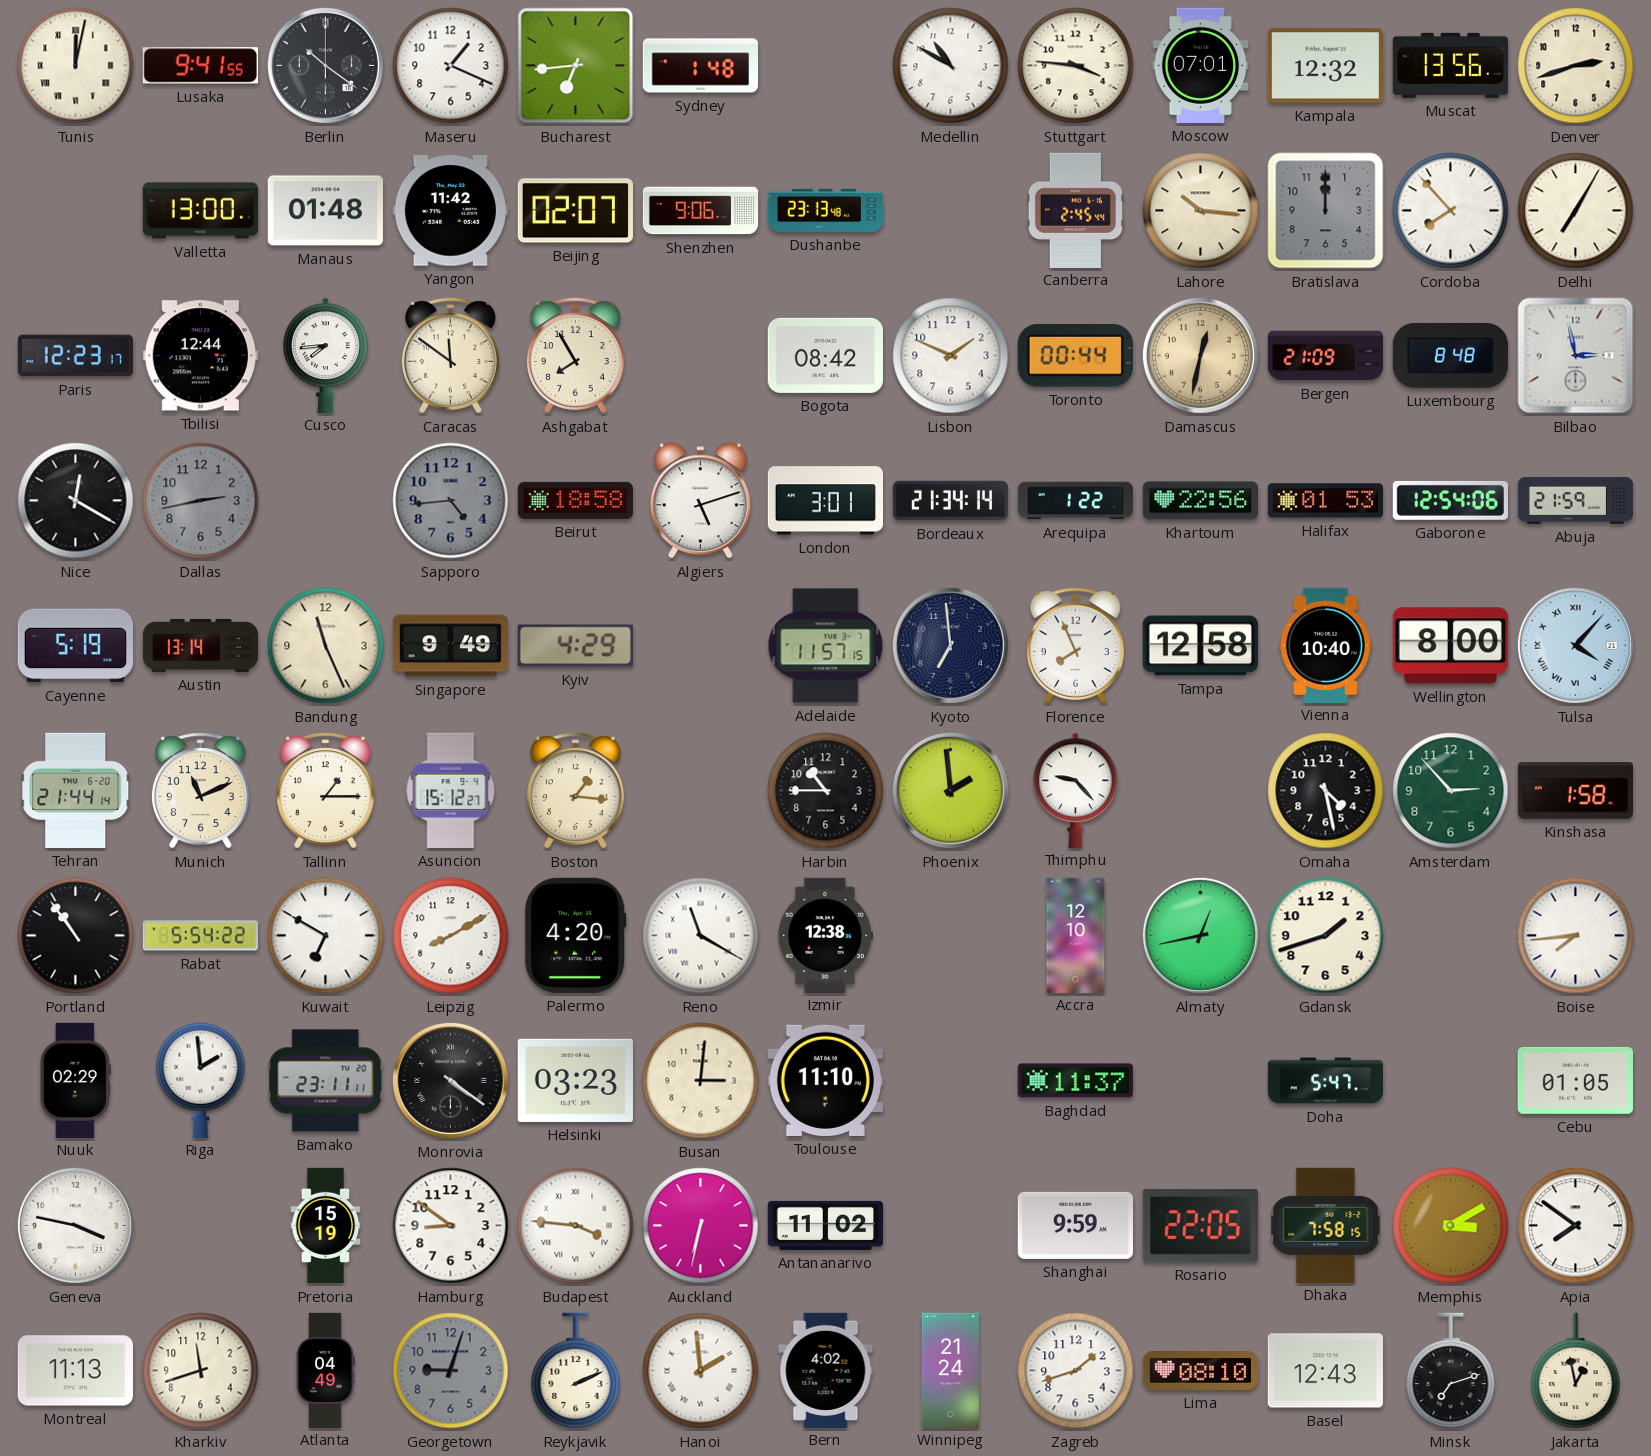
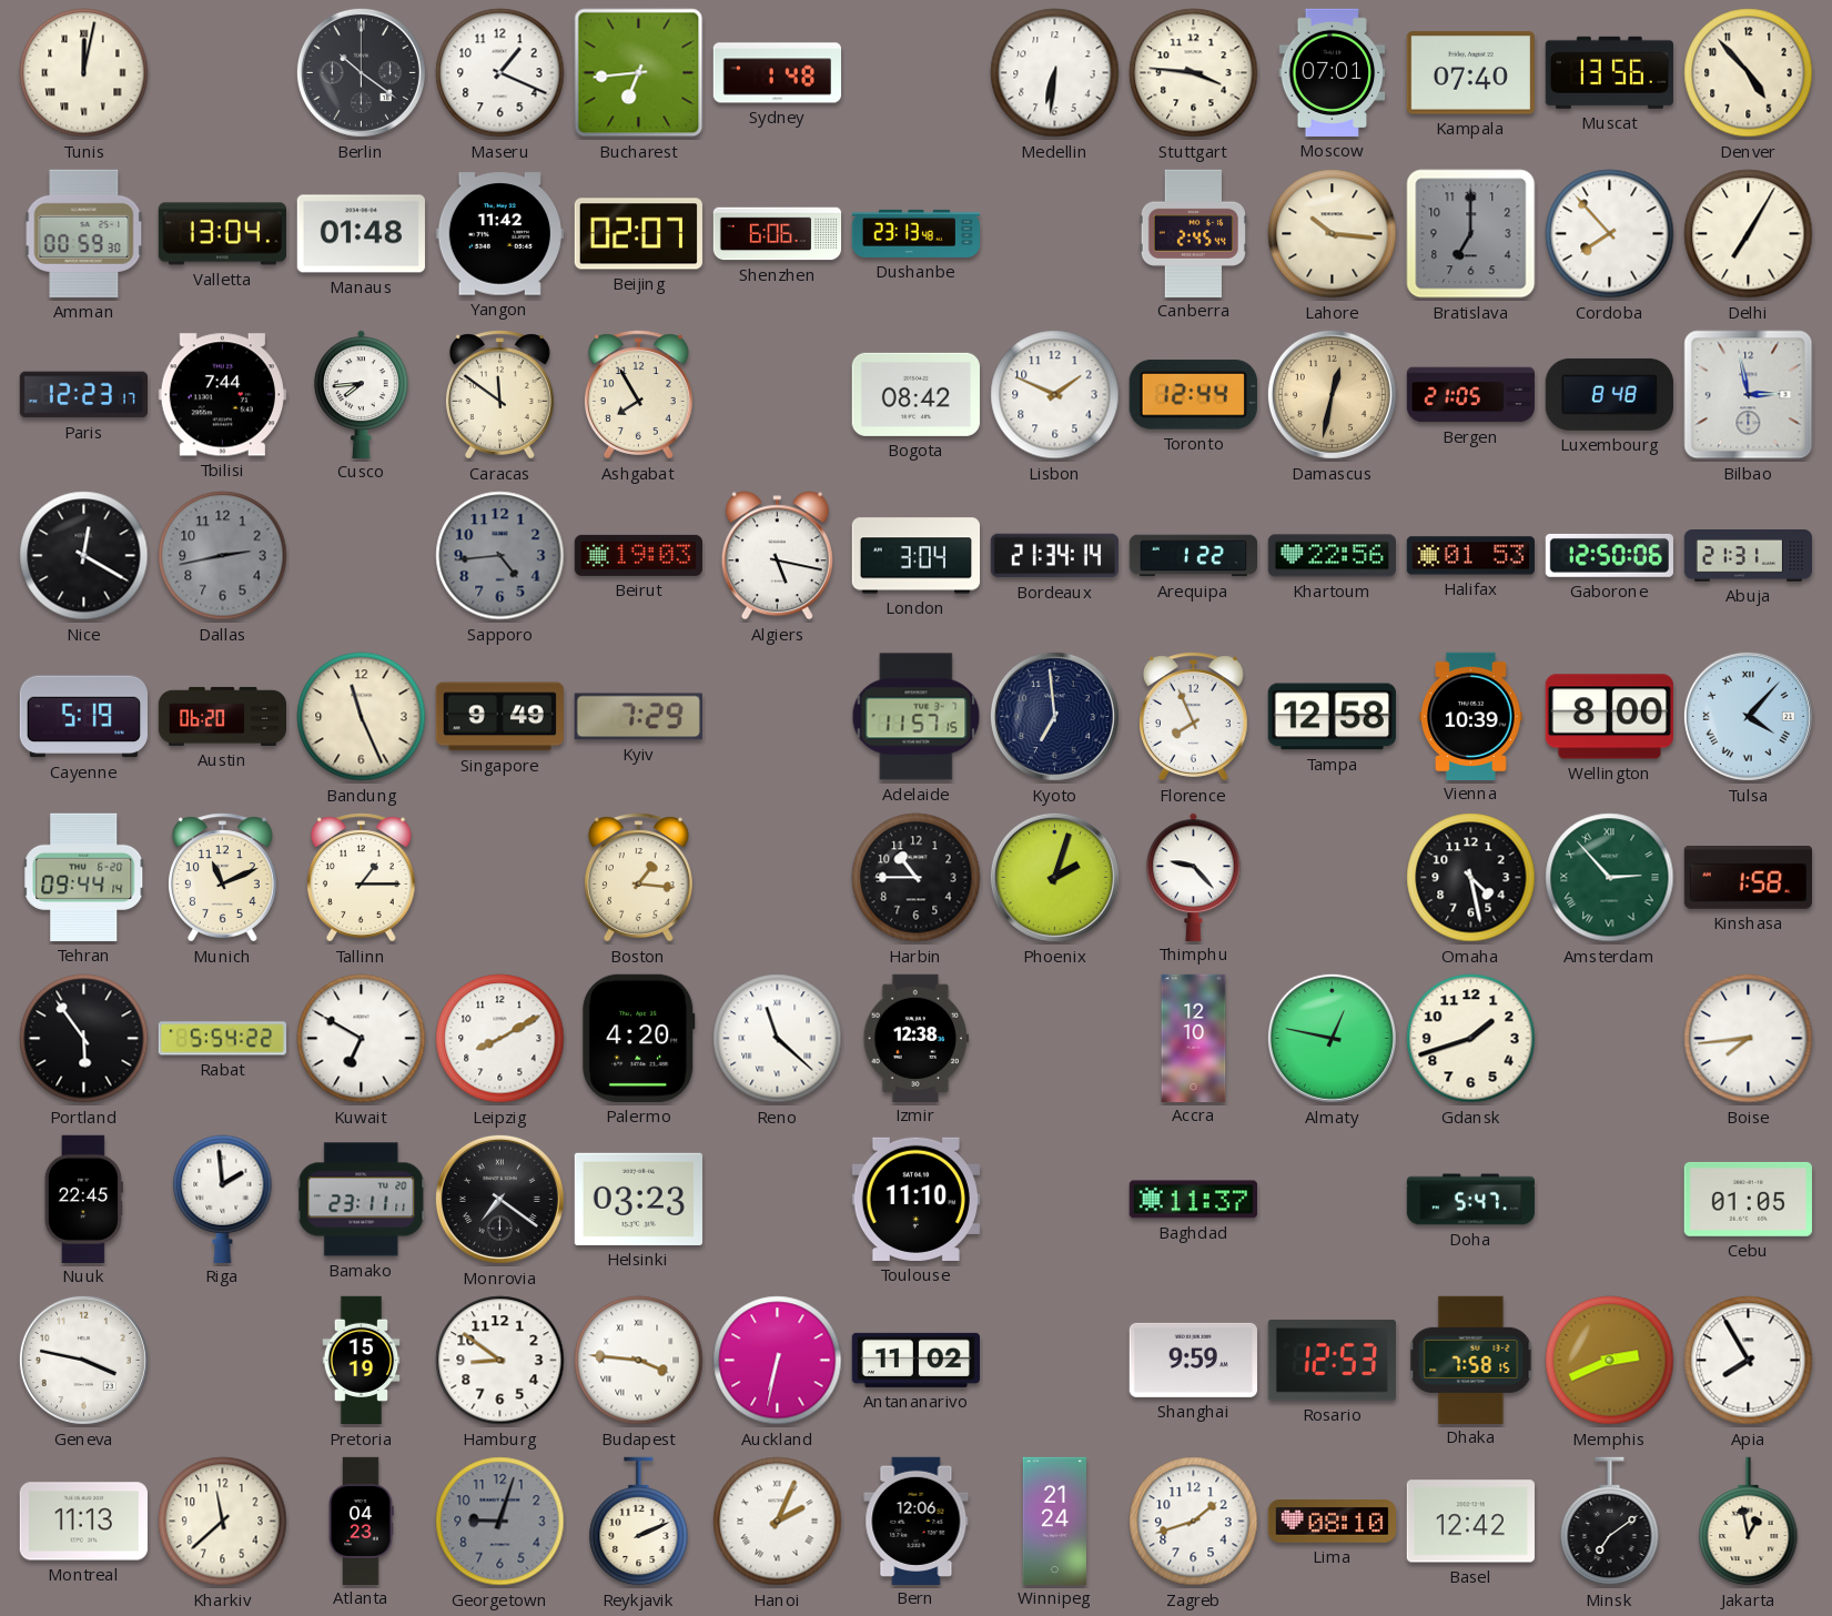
Lusaka: 9:41 -> none
Medellin: 10:50 -> 6:31
Kampala: 12:32 -> 07:40
Denver: 2:42 -> 4:53
Amman: none -> 00:59
Valletta: 13:00 -> 13:04
Shenzhen: 9:06 -> 6:06
Bratislava: 12:00 -> 7:00
Tbilisi: 12:44 -> 7:44
Toronto: 00:44 -> 12:44
Bergen: 21:09 -> 21:05
Beirut: 18:58 -> 19:03
Algiers: 5:12 -> 5:17
London: 3:01 -> 3:04
Gaborone: 12:54 -> 12:50
Abuja: 21:59 -> 21:31
Austin: 13:14 -> 06:20
Kyiv: 4:29 -> 7:29
Vienna: 10:40 -> 10:39
Tehran: 21:44 -> 09:44
Asuncion: 15:12 -> none
Phoenix: 1:59 -> 2:03
Amsterdam numerals: Arabic -> Roman
Portland: 10:54 -> 5:54
Reno: 11:20 -> 11:22
Almaty: 12:43 -> 12:47
Nuuk: 02:29 -> 22:45
Monrovia: 4:21 -> 7:21
Busan: 3:01 -> none
Rosario: 22:05 -> 12:53
Memphis: 3:10 -> 2:41
Apia: 7:51 -> 7:55
Kharkiv: 11:42 -> 11:38
Atlanta: 04:49 -> 04:23
Hanoi: 1:59 -> 2:04
Bern: 4:02 -> 12:06
Basel: 12:43 -> 12:42
Minsk: 7:12 -> 7:09
